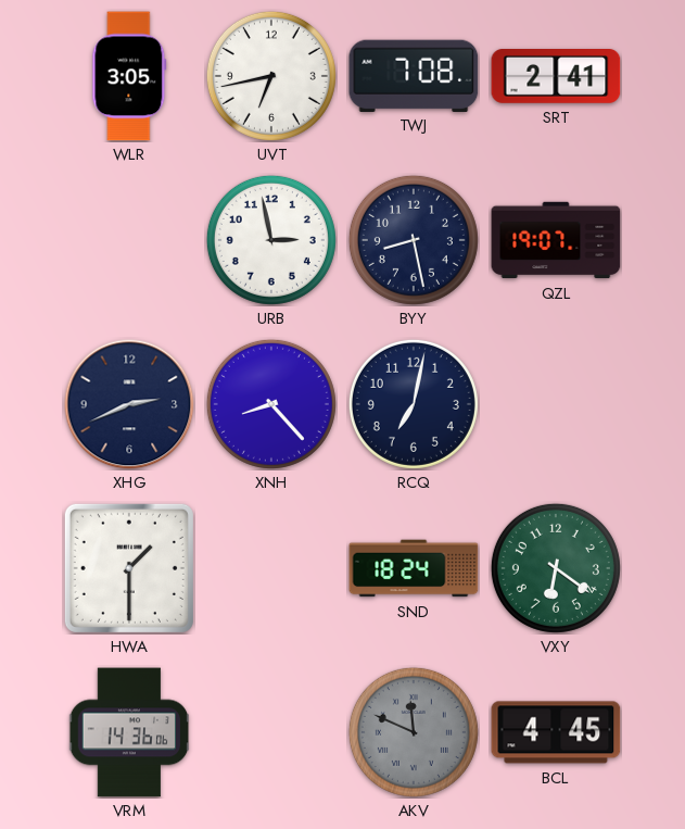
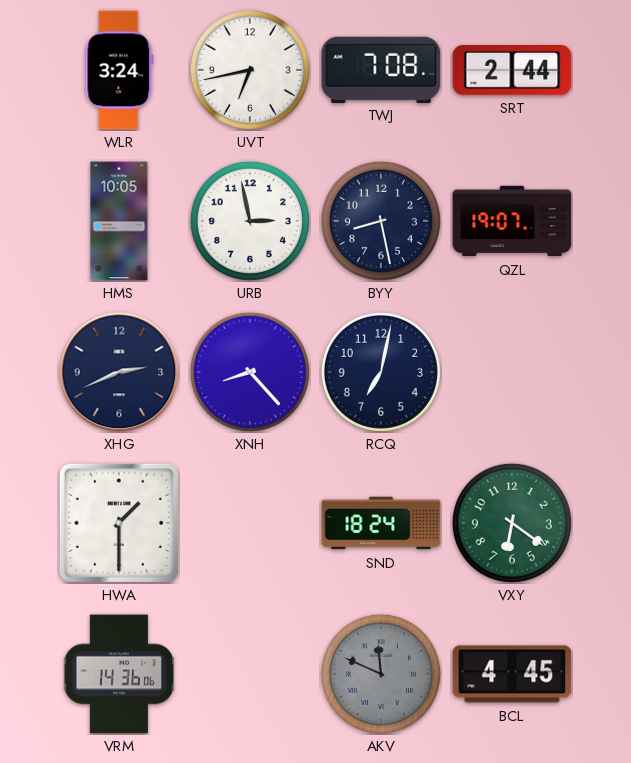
WLR: 3:05 -> 3:24
SRT: 2:41 -> 2:44
HMS: none -> 10:05
